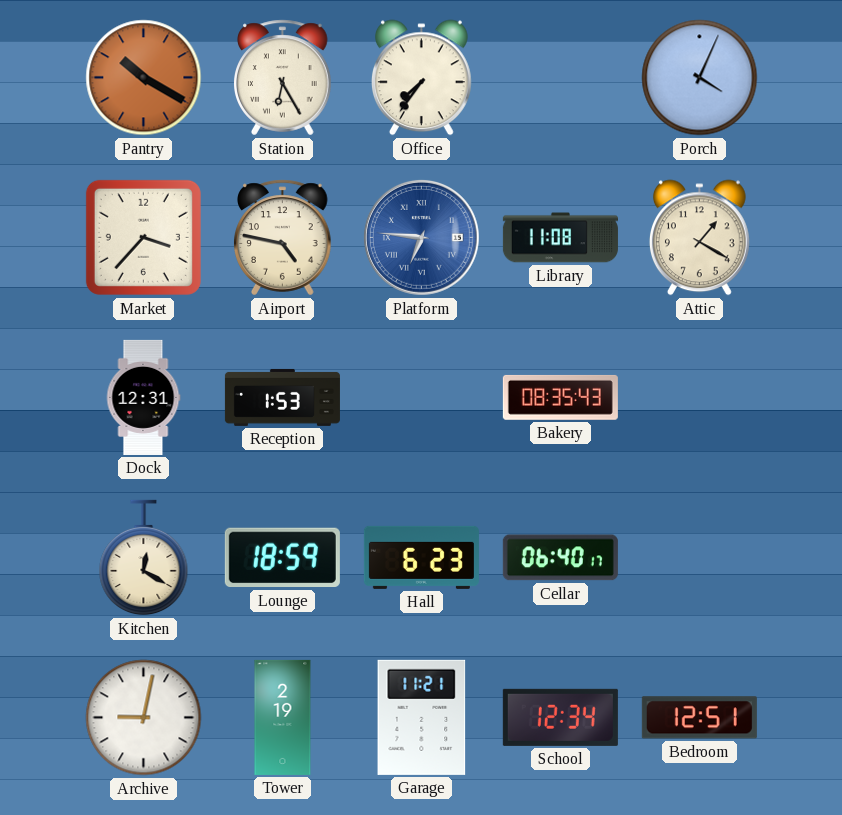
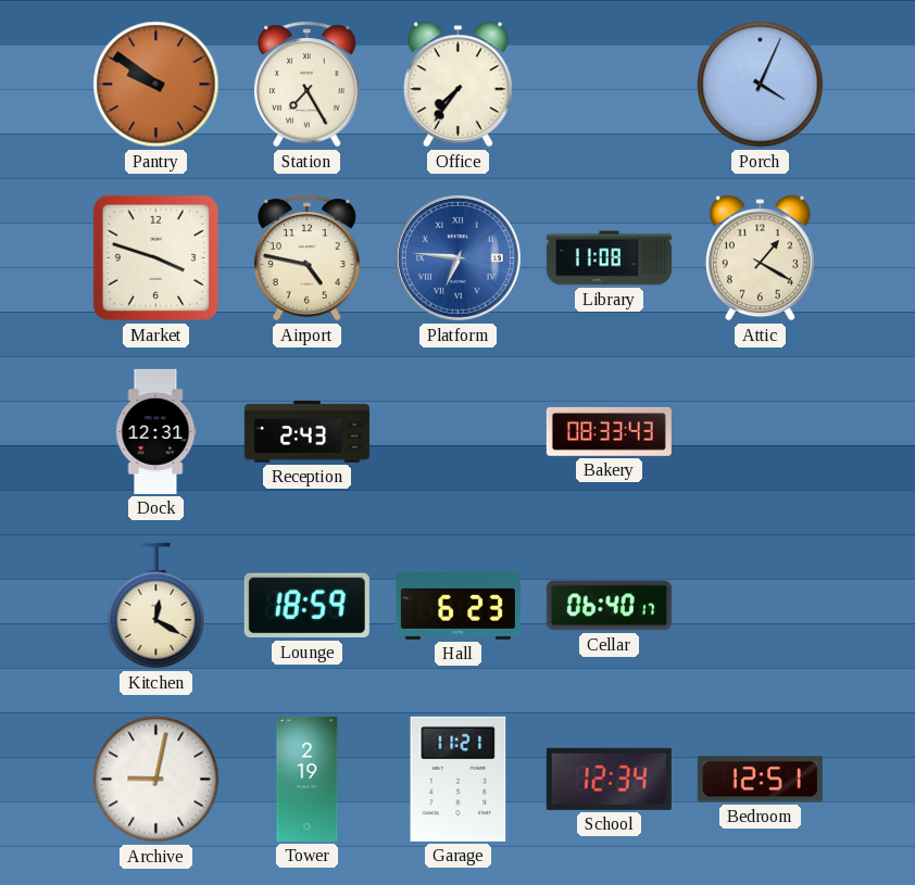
Pantry: 10:20 -> 9:51
Station: 6:25 -> 7:25
Market: 3:37 -> 3:48
Reception: 1:53 -> 2:43
Bakery: 08:35 -> 08:33
